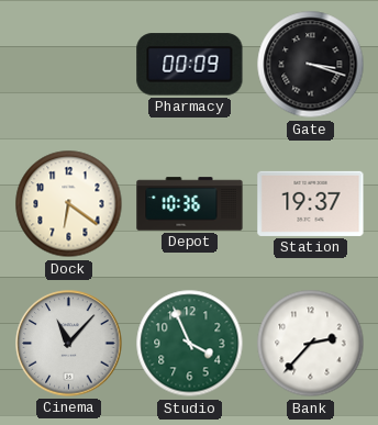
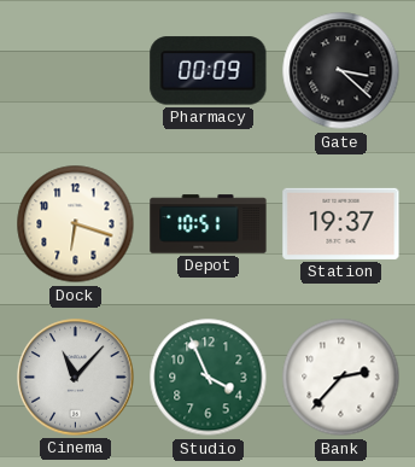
Gate: 3:18 -> 3:22
Dock: 6:21 -> 6:18
Depot: 10:36 -> 10:51
